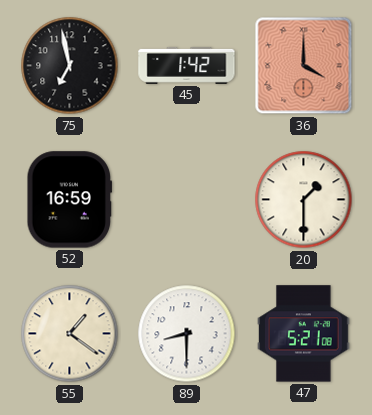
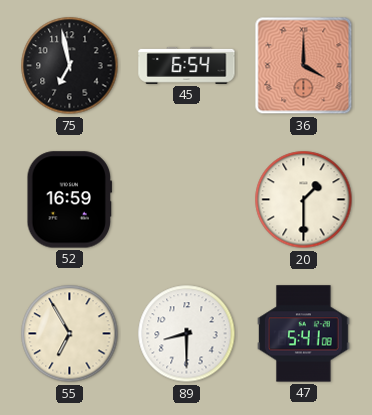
45: 1:42 -> 6:54
55: 1:21 -> 6:55
47: 5:21 -> 5:41
